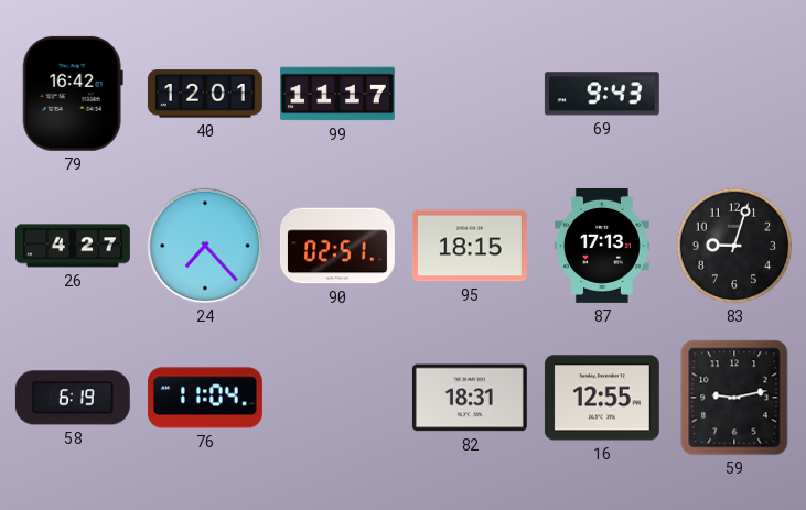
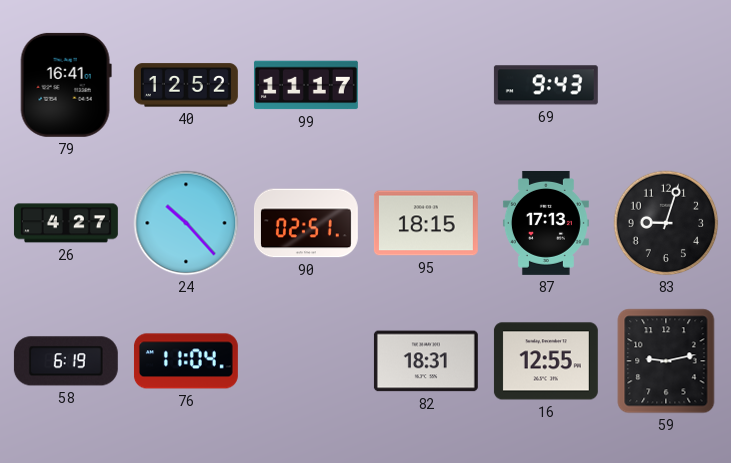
79: 16:42 -> 16:41
40: 12:01 -> 12:52
24: 7:23 -> 10:23
